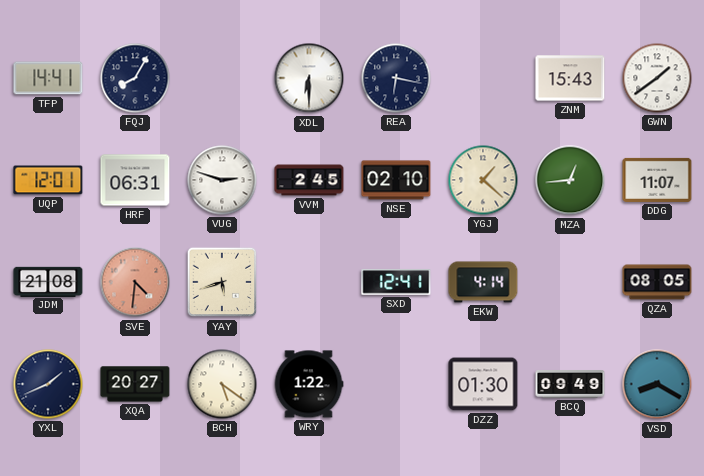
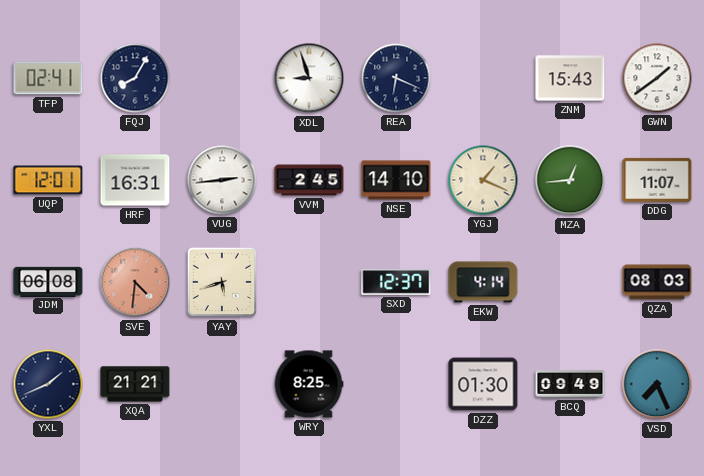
TFP: 14:41 -> 02:41
XDL: 6:30 -> 8:57
REA: 6:17 -> 6:19
HRF: 06:31 -> 16:31
VUG: 2:48 -> 2:44
NSE: 02:10 -> 14:10
YGJ: 1:22 -> 1:19
JDM: 21:08 -> 06:08
SXD: 12:41 -> 12:37
QZA: 08:05 -> 08:03
XQA: 20:27 -> 21:21
BCH: 5:21 -> none
WRY: 1:22 -> 8:25
VSD: 8:20 -> 7:26
